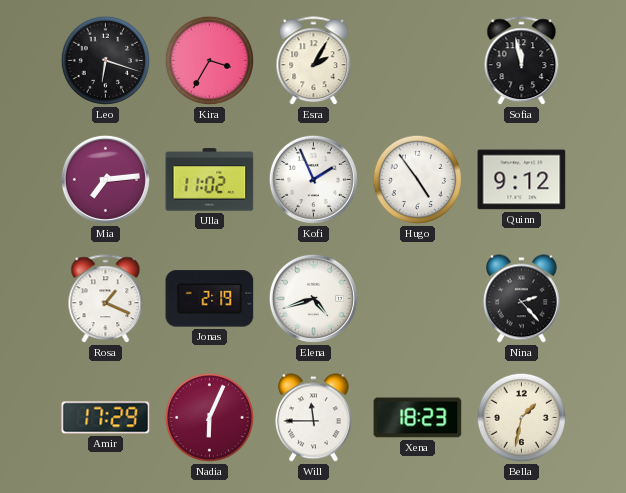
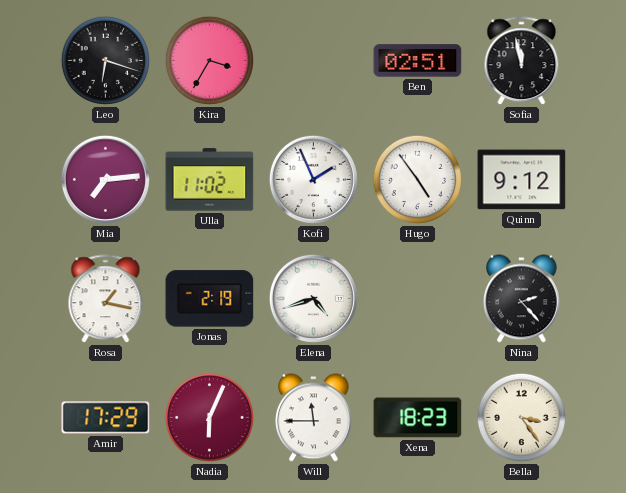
Esra: 2:05 -> none
Ben: none -> 02:51
Rosa: 1:19 -> 1:17
Bella: 1:32 -> 3:24
